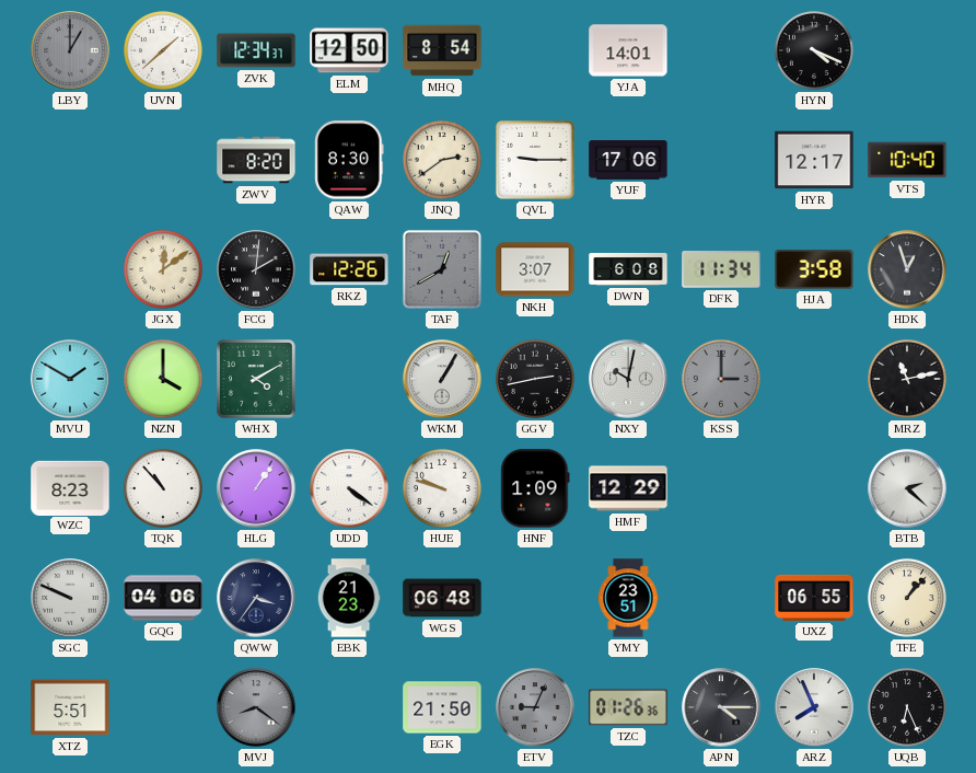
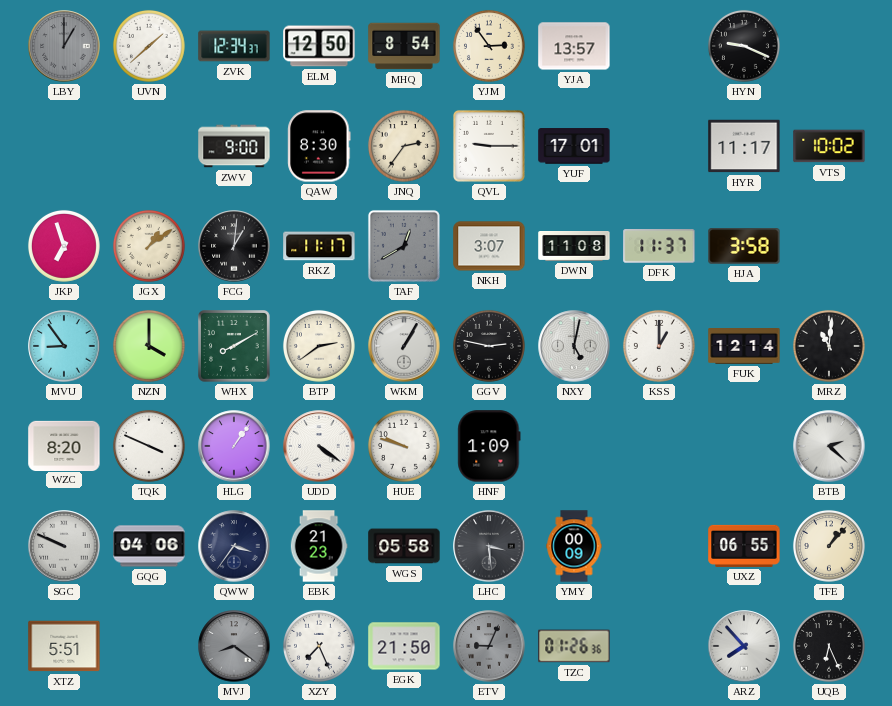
YJM: none -> 2:54
YJA: 14:01 -> 13:57
HYN: 4:19 -> 9:19
ZWV: 8:20 -> 9:00
JNQ: 2:39 -> 2:36
YUF: 17:06 -> 17:01
HYR: 12:17 -> 11:17
VTS: 10:40 -> 10:02
JKP: none -> 6:57
JGX: 12:09 -> 1:09
FCG: 2:01 -> 1:01
RKZ: 12:26 -> 11:17
DWN: 6:08 -> 11:08
DFK: 11:34 -> 11:37
HDK: 12:57 -> none
MVU: 1:50 -> 8:54
WHX: 4:10 -> 8:10
BTP: none -> 2:39
GGV: 2:43 -> 2:47
NXY: 10:02 -> 5:02
KSS: 3:00 -> 1:00
KSS dial: grey -> white
FUK: none -> 12:14
MRZ: 11:13 -> 11:01
WZC: 8:23 -> 8:20
TQK: 10:53 -> 3:49
HMF: 12:29 -> none
WGS: 06:48 -> 05:58
LHC: none -> 3:29
YMY: 23:51 -> 00:09
XZY: none -> 7:26
APN: 4:15 -> none
ARZ: 7:56 -> 7:53
